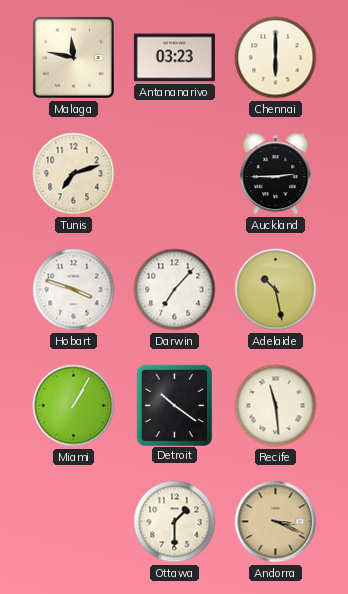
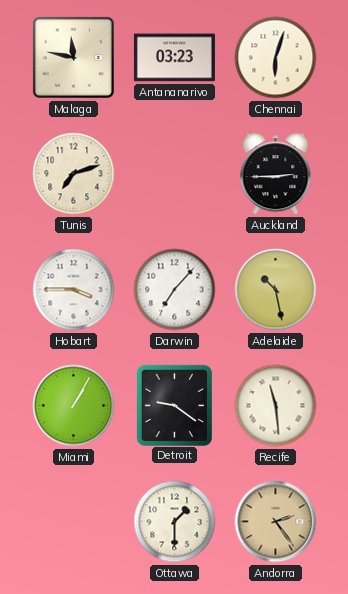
Chennai: 6:00 -> 6:03
Hobart: 3:48 -> 3:45
Detroit: 10:21 -> 9:21
Andorra: 3:19 -> 2:24
